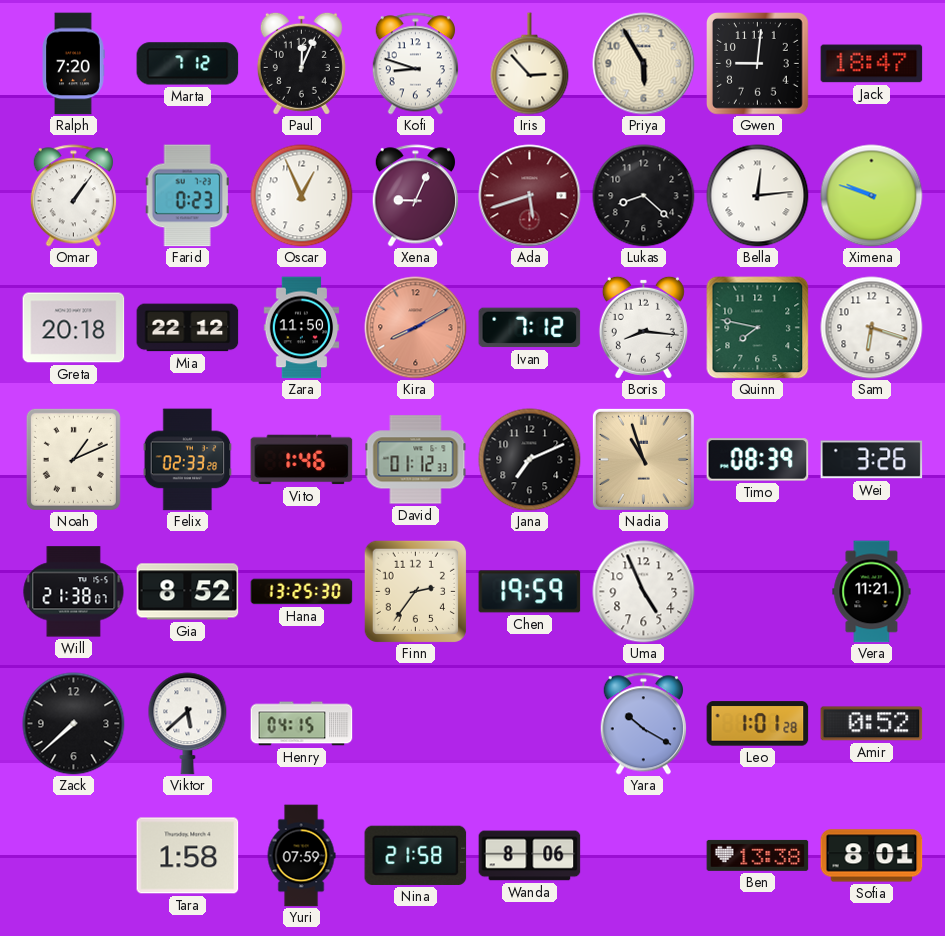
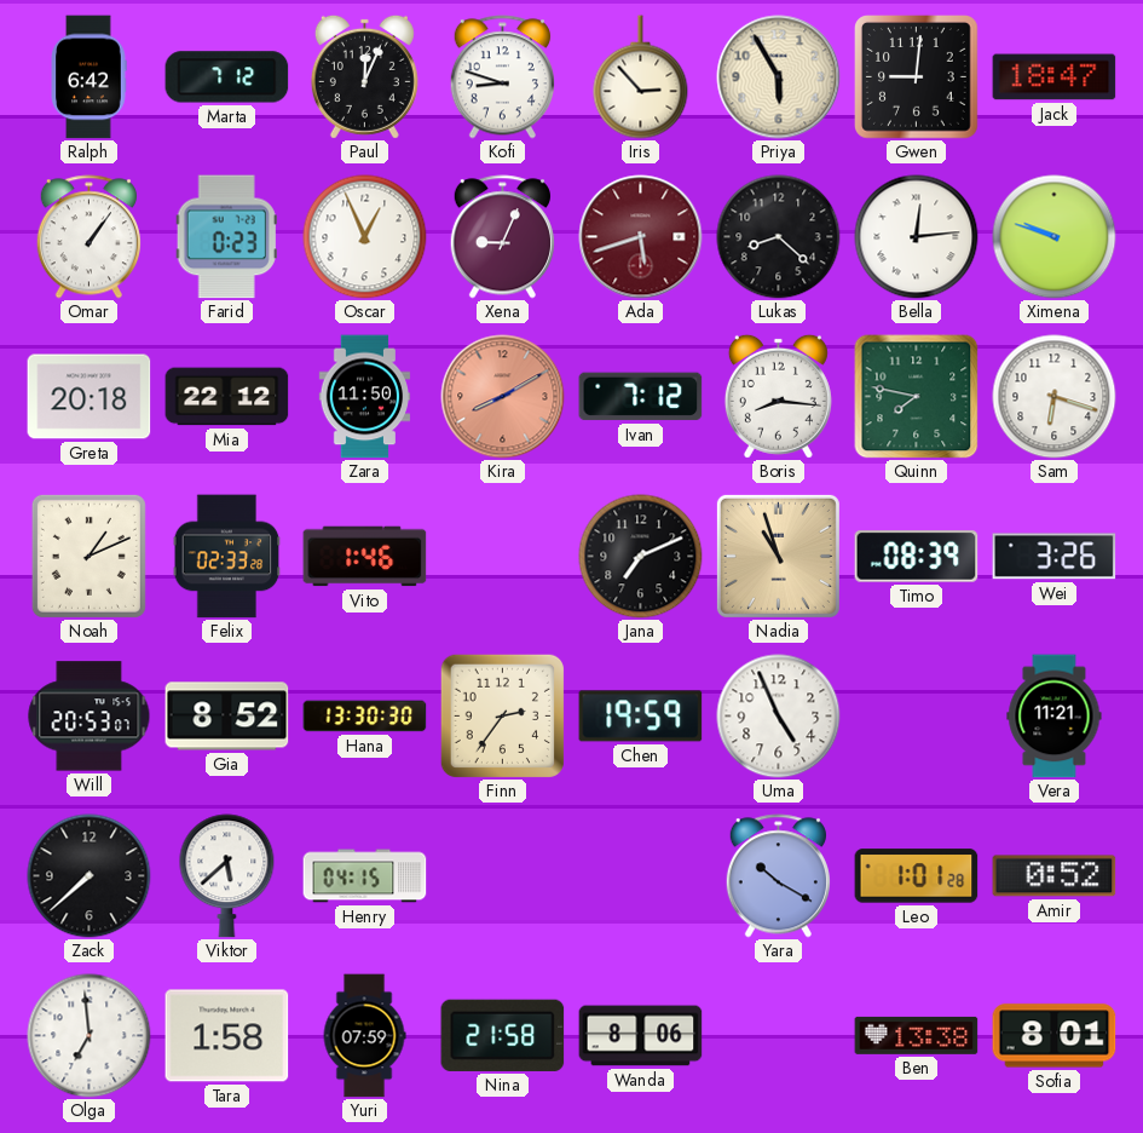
Ralph: 7:20 -> 6:42
David: 01:12 -> none
Will: 21:38 -> 20:53
Hana: 13:25 -> 13:30
Olga: none -> 6:59
